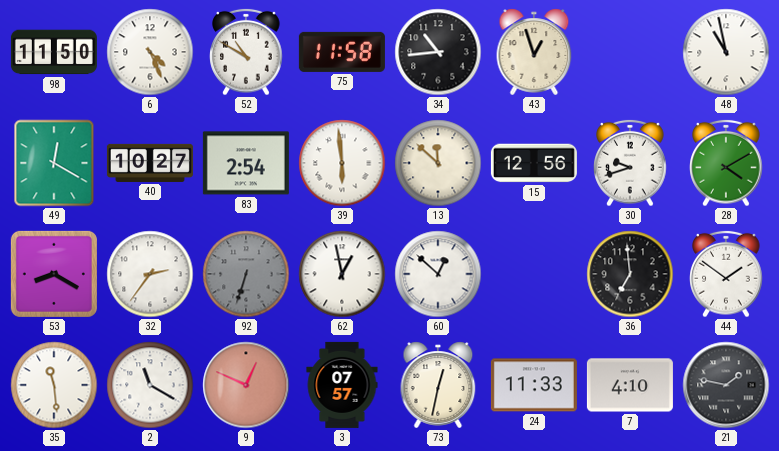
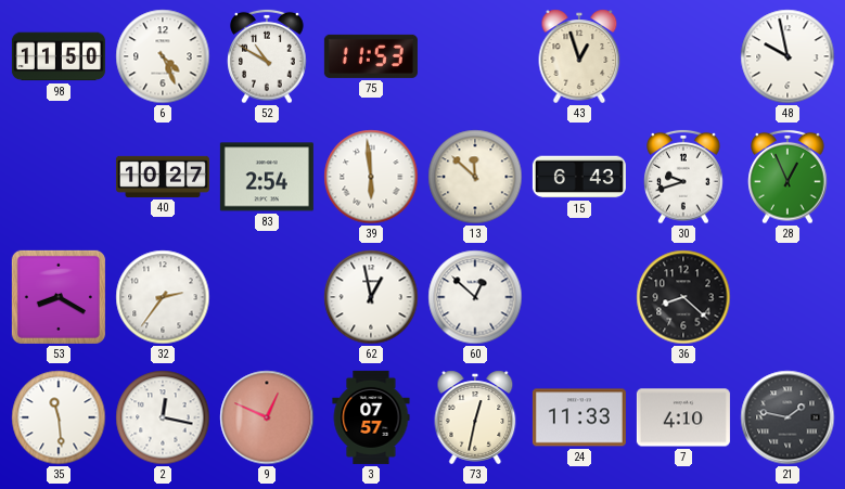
75: 11:58 -> 11:53
34: 10:44 -> none
48: 10:58 -> 9:58
49: 12:20 -> none
15: 12:56 -> 6:43
28: 4:10 -> 12:56
92: 6:33 -> none
36: 6:59 -> 8:22
44: 1:51 -> none
2: 11:20 -> 12:17
